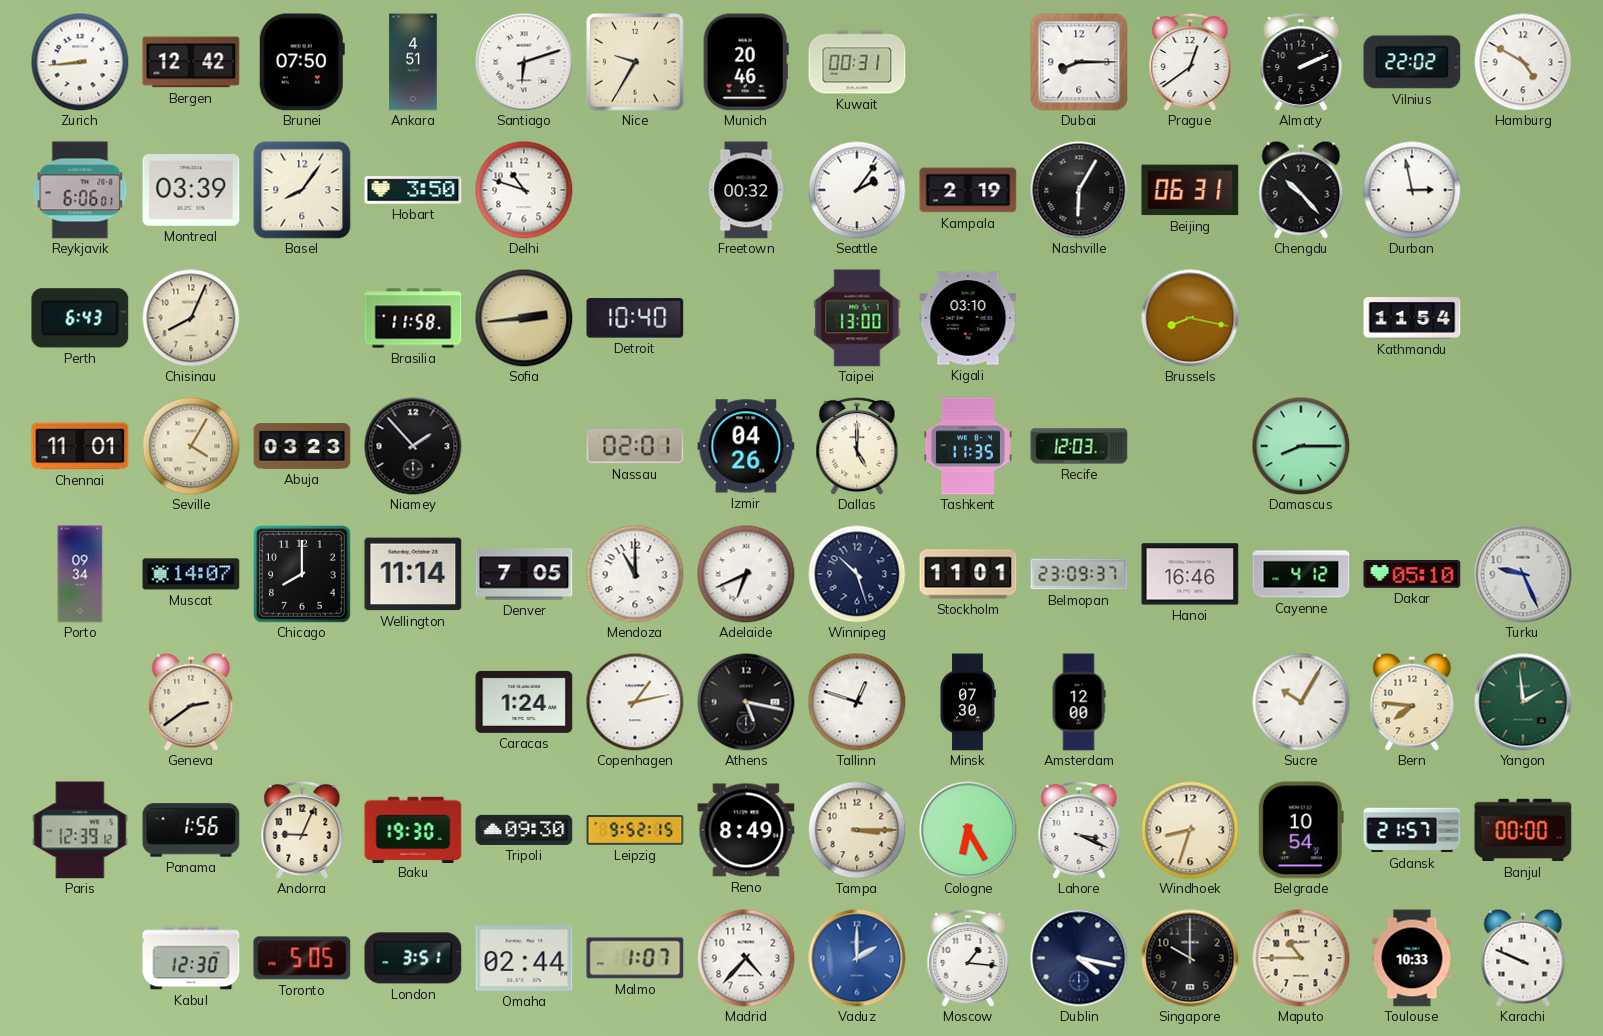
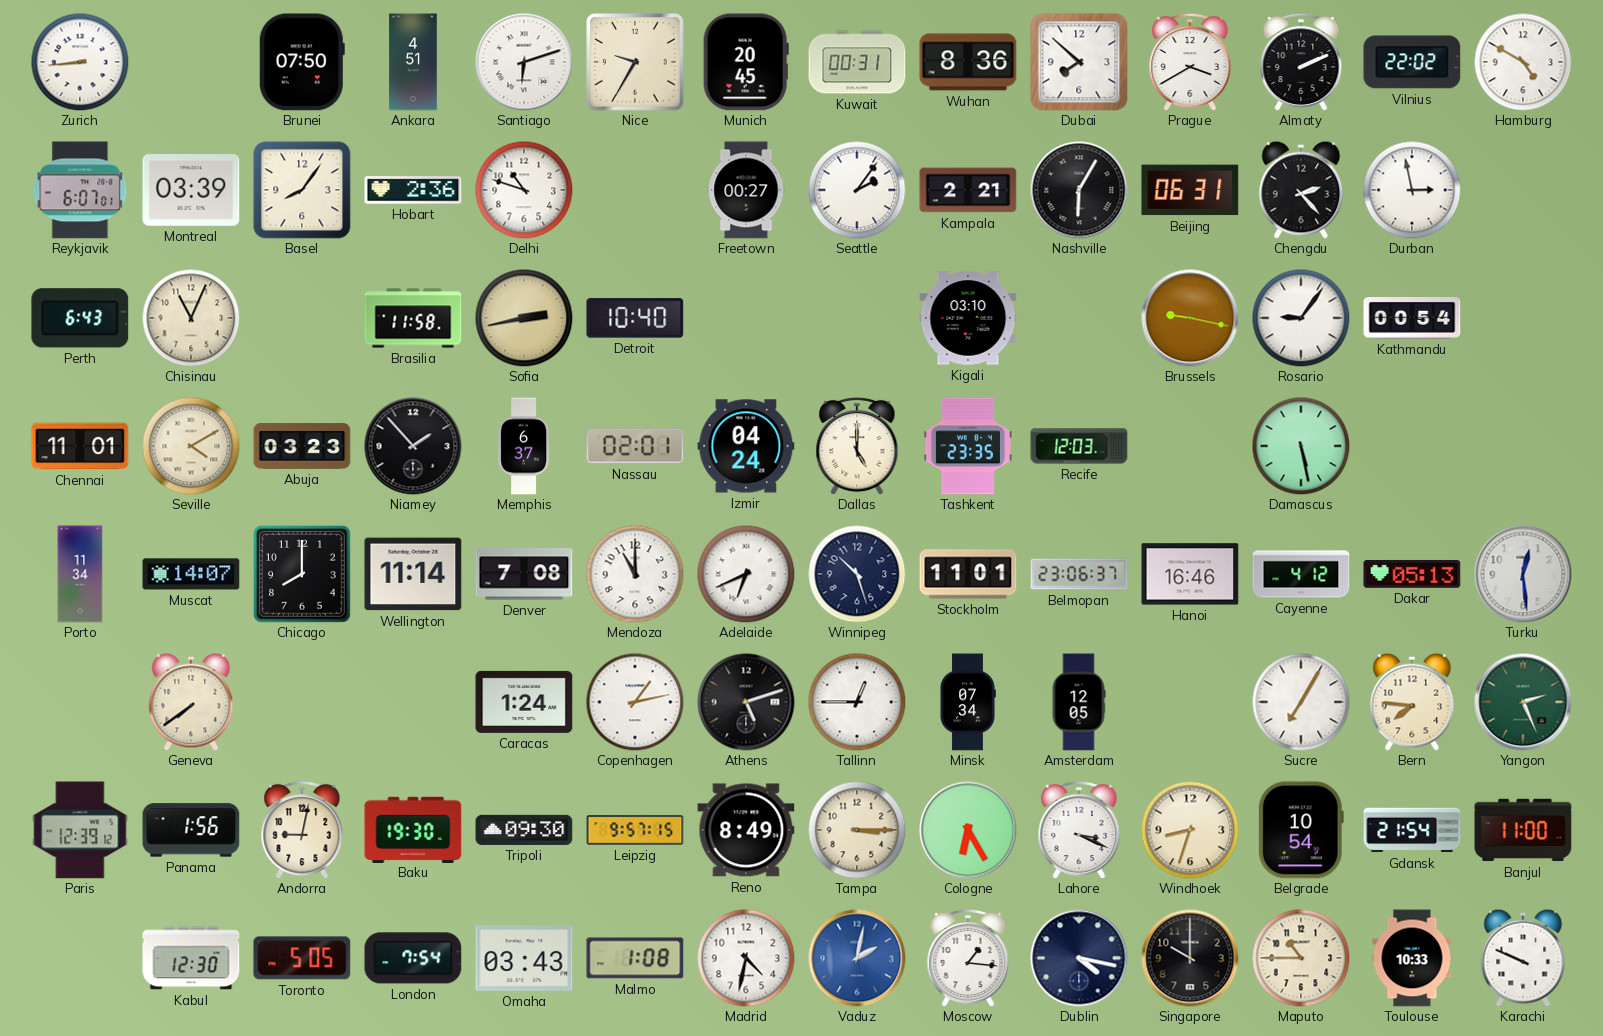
Bergen: 12:42 -> none
Munich: 20:46 -> 20:45
Wuhan: none -> 8:36
Dubai: 8:15 -> 7:52
Prague: 12:39 -> 3:40
Reykjavik: 6:06 -> 6:07
Hobart: 3:50 -> 2:36
Freetown: 00:32 -> 00:27
Kampala: 2:19 -> 2:21
Chengdu: 10:23 -> 2:23
Chisinau: 8:04 -> 11:04
Sofia: 2:44 -> 2:43
Taipei: 13:00 -> none
Brussels: 8:17 -> 9:17
Rosario: none -> 9:06
Kathmandu: 11:54 -> 00:54
Seville: 4:05 -> 4:10
Memphis: none -> 6:37
Izmir: 04:26 -> 04:24
Tashkent: 11:35 -> 23:35
Damascus: 8:15 -> 5:28
Porto: 09:34 -> 11:34
Denver: 7:05 -> 7:08
Belmopan: 23:09 -> 23:06
Dakar: 05:10 -> 05:13
Turku: 9:26 -> 12:29
Geneva: 2:39 -> 7:39
Athens: 5:17 -> 5:12
Tallinn: 12:48 -> 12:45
Minsk: 07:30 -> 07:34
Amsterdam: 12:00 -> 12:05
Sucre: 10:05 -> 7:05
Yangon: 1:59 -> 2:26
Andorra: 9:04 -> 9:02
Leipzig: 9:52 -> 9:57
Gdansk: 21:57 -> 21:54
Banjul: 00:00 -> 11:00
London: 3:51 -> 7:54
Omaha: 02:44 -> 03:43
Malmo: 1:07 -> 1:08
Madrid: 4:37 -> 4:32
Vaduz: 2:00 -> 2:02
